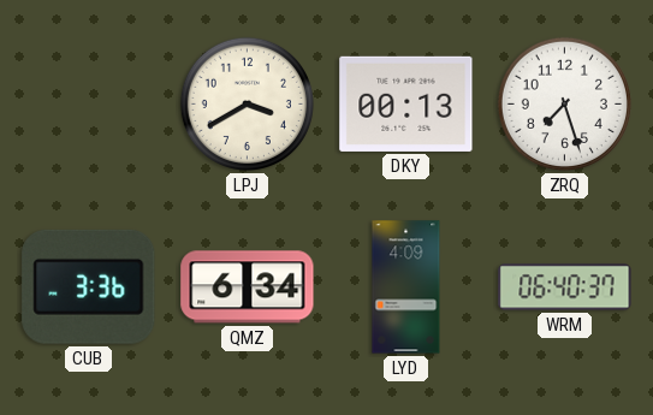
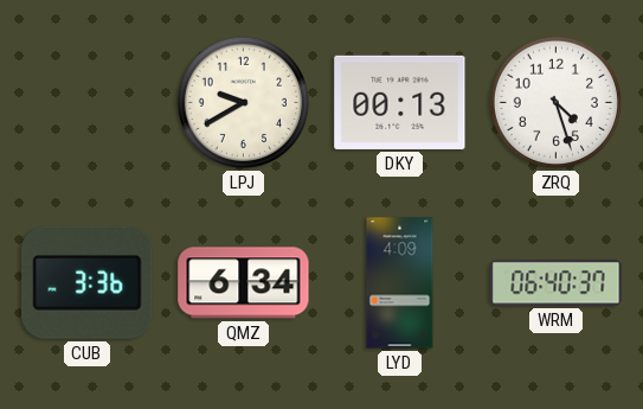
LPJ: 3:40 -> 9:40
ZRQ: 7:27 -> 4:27
